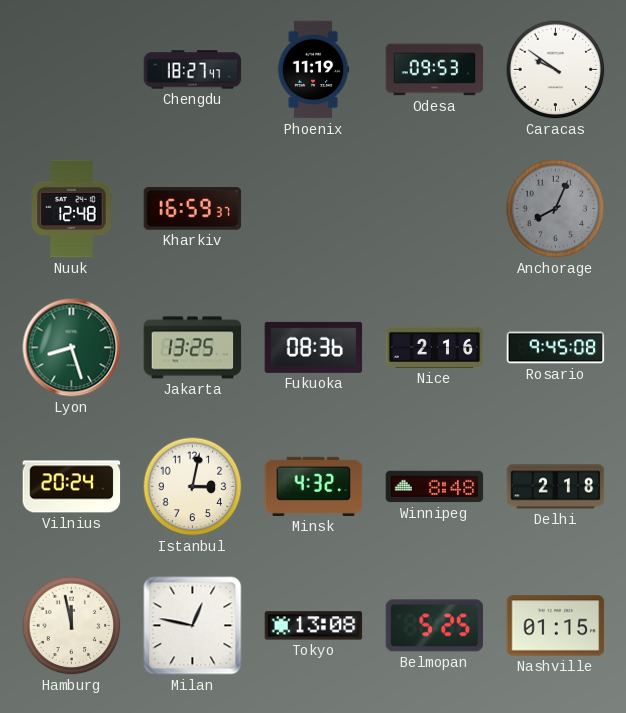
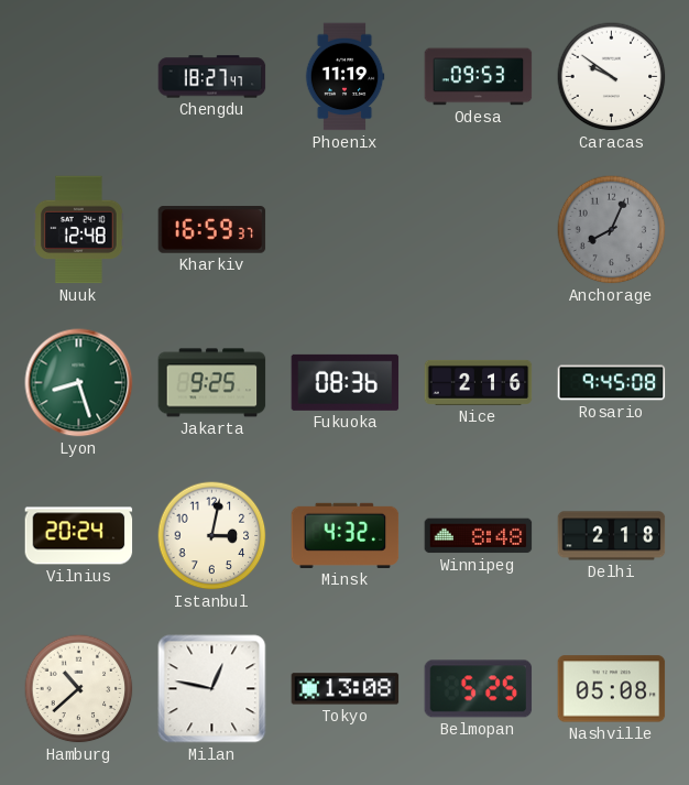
Jakarta: 13:25 -> 9:25
Hamburg: 11:58 -> 10:38
Nashville: 01:15 -> 05:08
